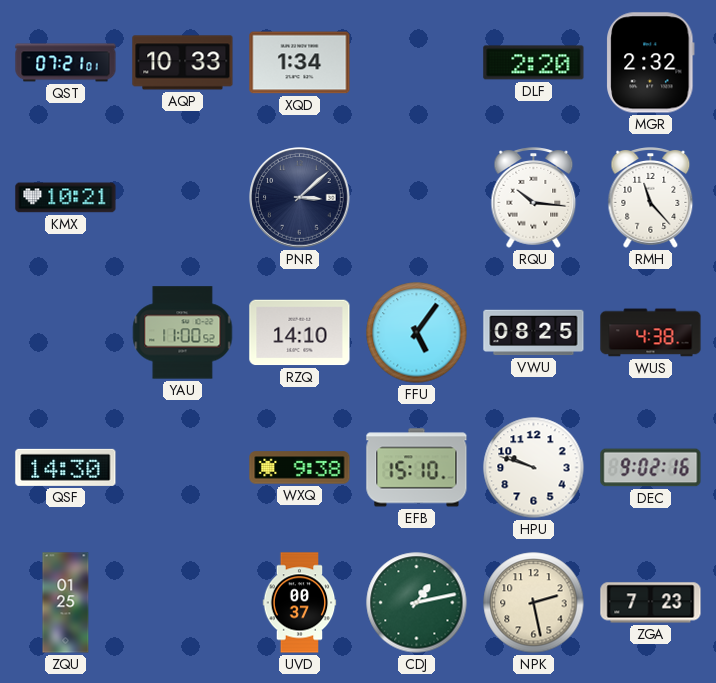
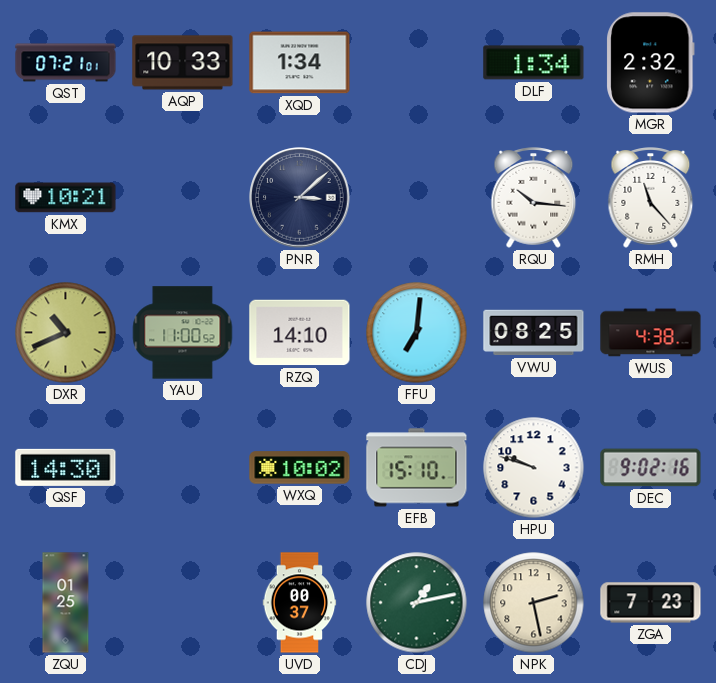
DLF: 2:20 -> 1:34
DXR: none -> 10:41
FFU: 5:06 -> 7:01
WXQ: 9:38 -> 10:02
